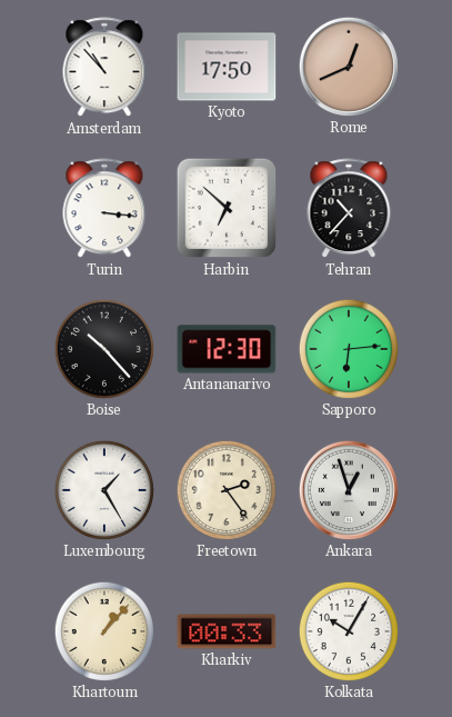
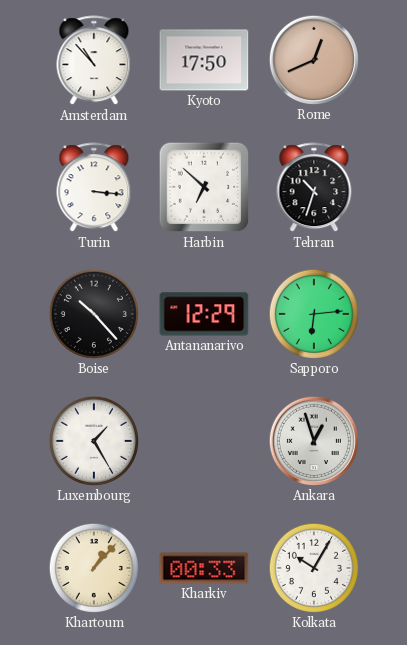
Tehran: 10:37 -> 10:33
Antananarivo: 12:30 -> 12:29
Freetown: 2:24 -> none
